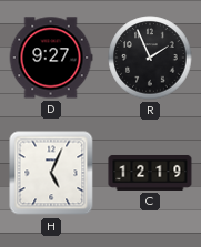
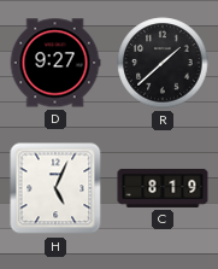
R: 1:56 -> 1:38
C: 12:19 -> 8:19
